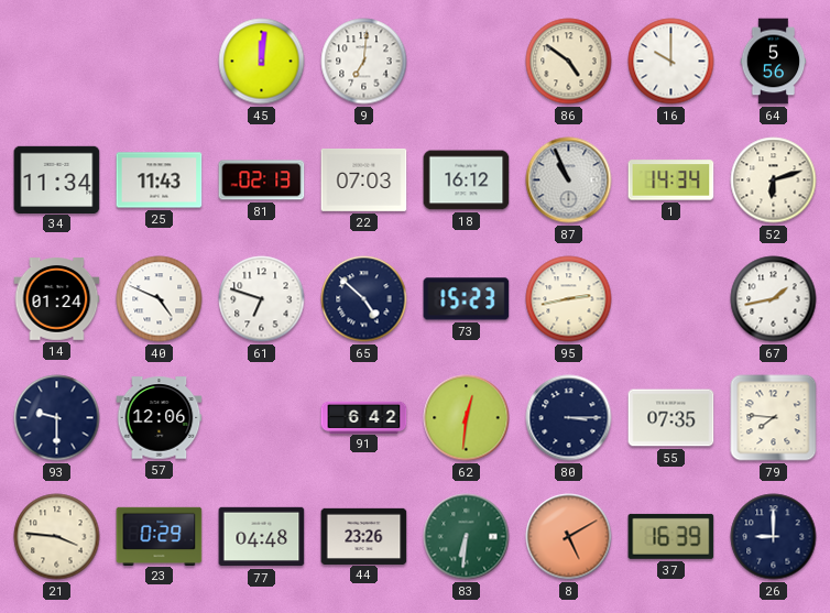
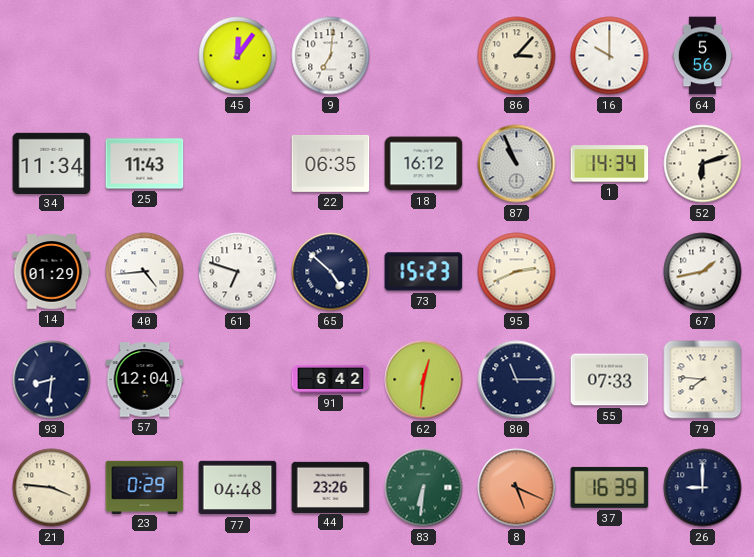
45: 12:01 -> 12:06
86: 4:51 -> 3:07
81: 02:13 -> none
22: 07:03 -> 06:35
14: 01:24 -> 01:29
40: 4:49 -> 4:44
95: 2:43 -> 2:41
93: 9:30 -> 8:31
57: 12:06 -> 12:04
80: 3:15 -> 11:15
55: 07:35 -> 07:33
8: 5:10 -> 5:19
